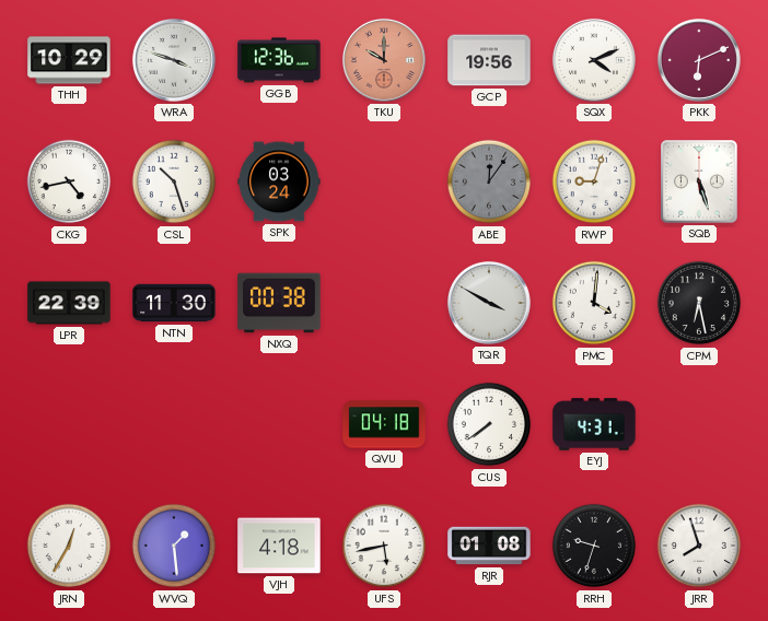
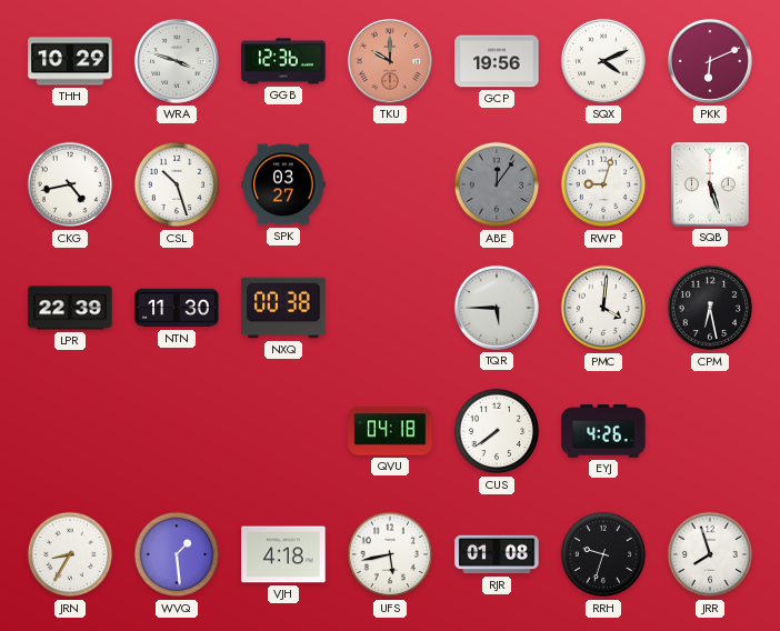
SPK: 03:24 -> 03:27
TQR: 3:50 -> 5:45
EYJ: 4:31 -> 4:26
JRN: 12:35 -> 8:35
